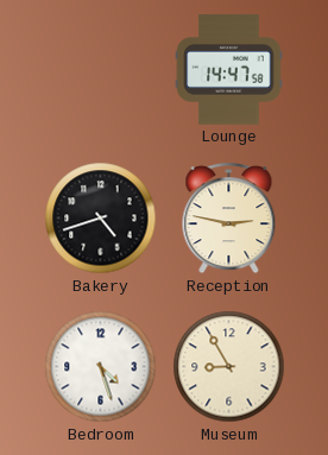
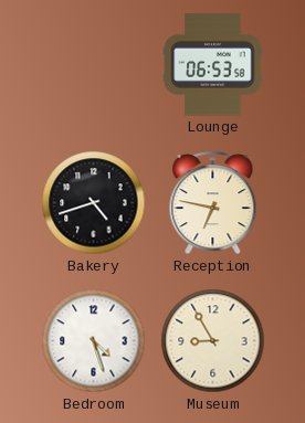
Lounge: 14:47 -> 06:53
Reception: 2:47 -> 6:47
